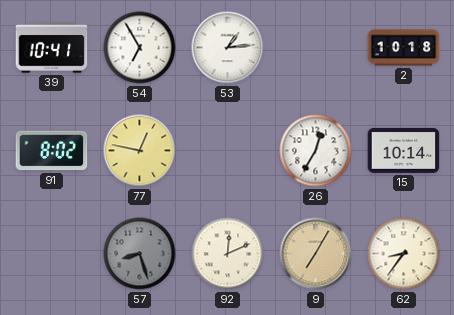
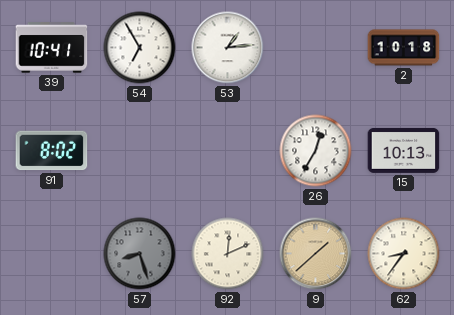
77: 12:47 -> none
15: 10:14 -> 10:13
9: 7:05 -> 1:38
